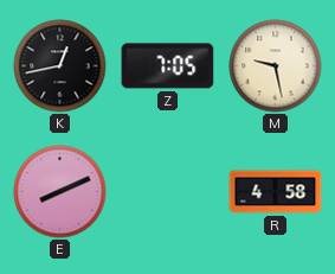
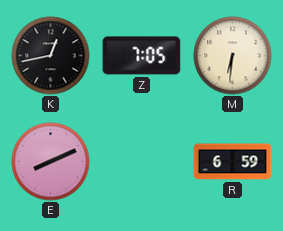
M: 9:28 -> 6:31
R: 4:58 -> 6:59
